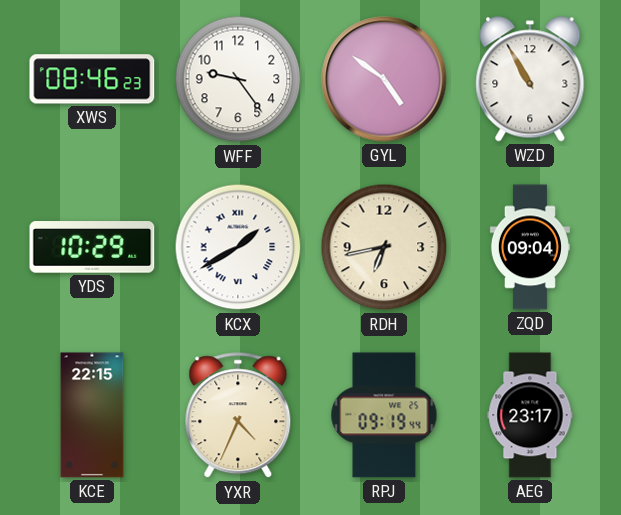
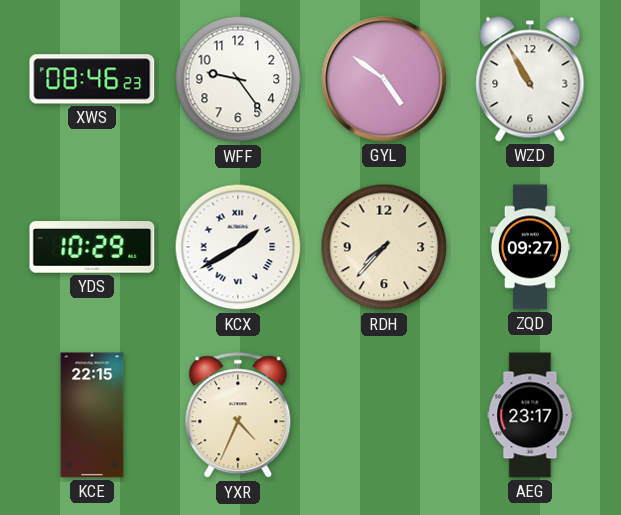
RDH: 6:43 -> 7:37
ZQD: 09:04 -> 09:27
RPJ: 09:19 -> none
